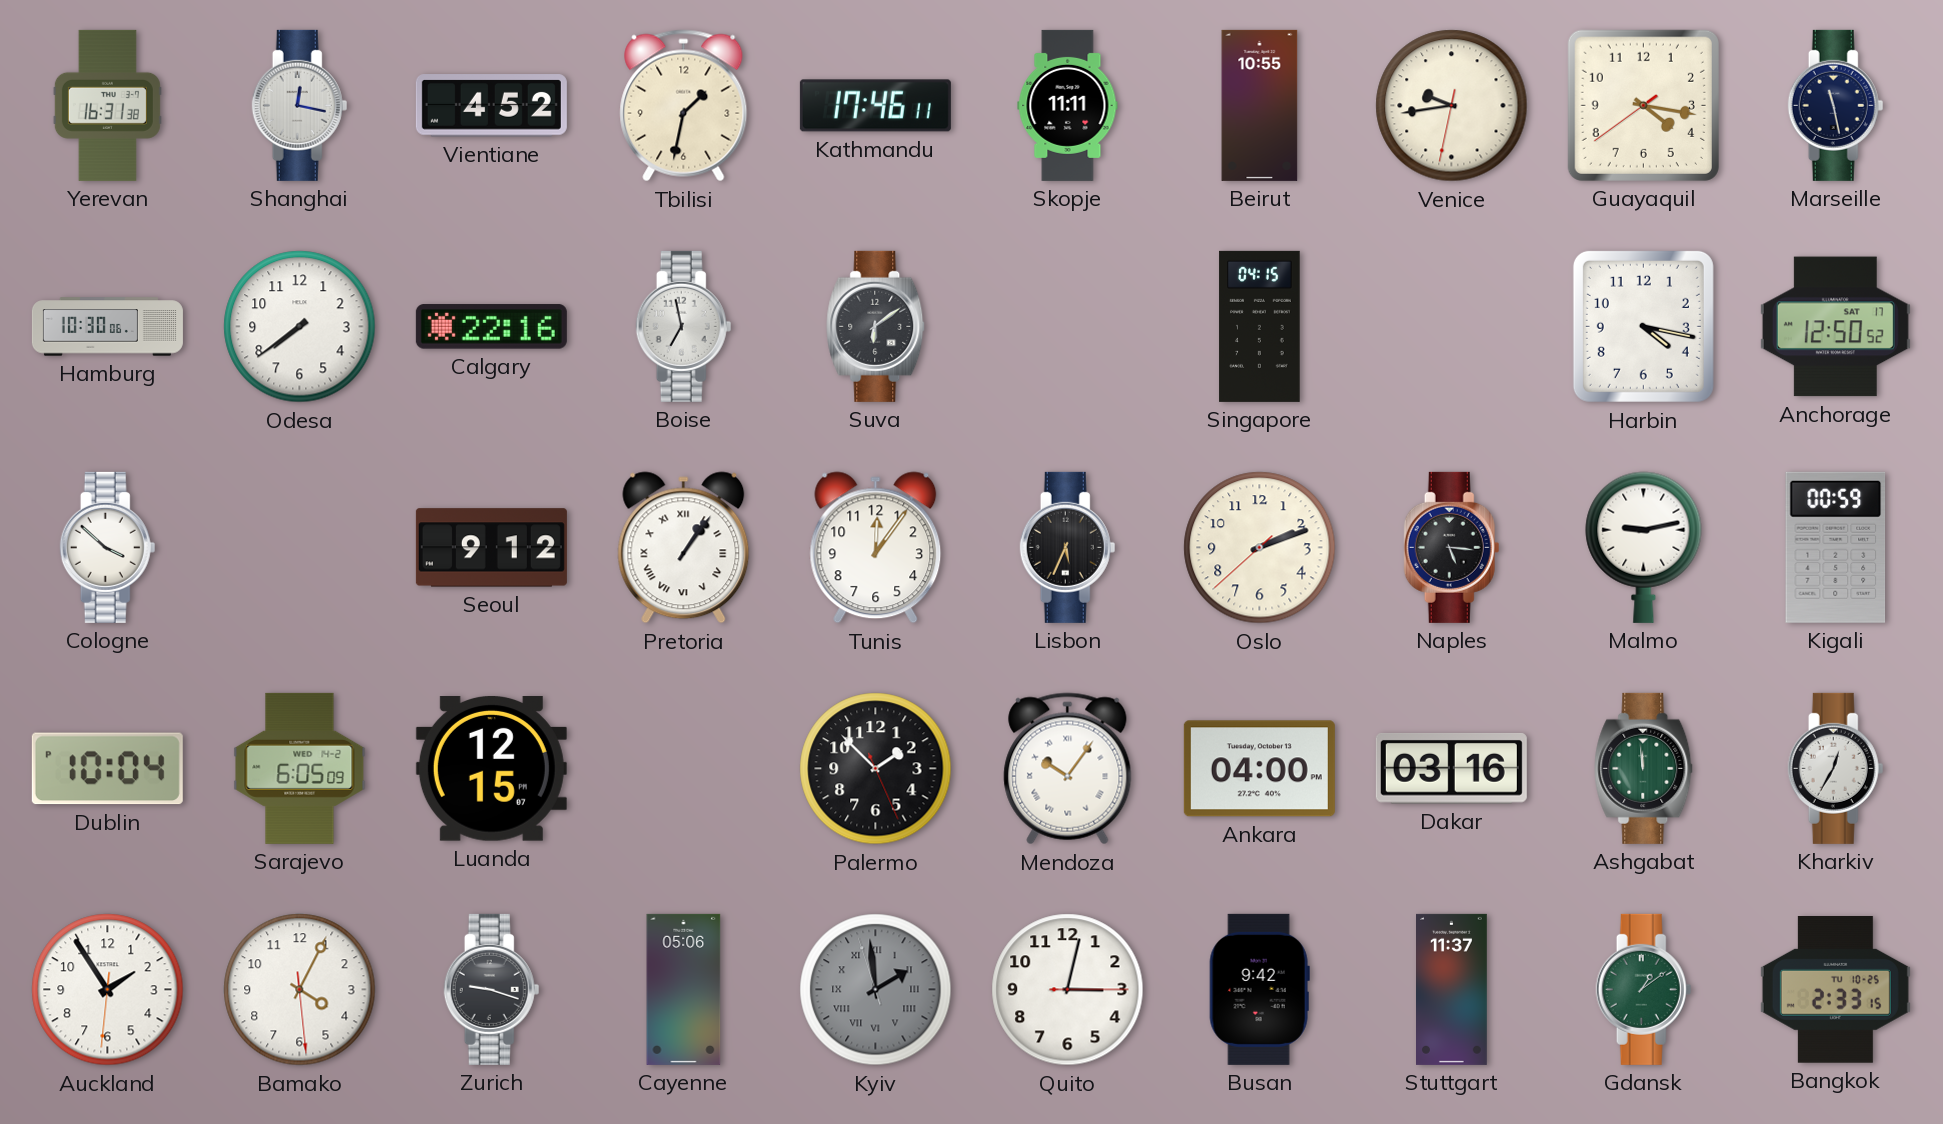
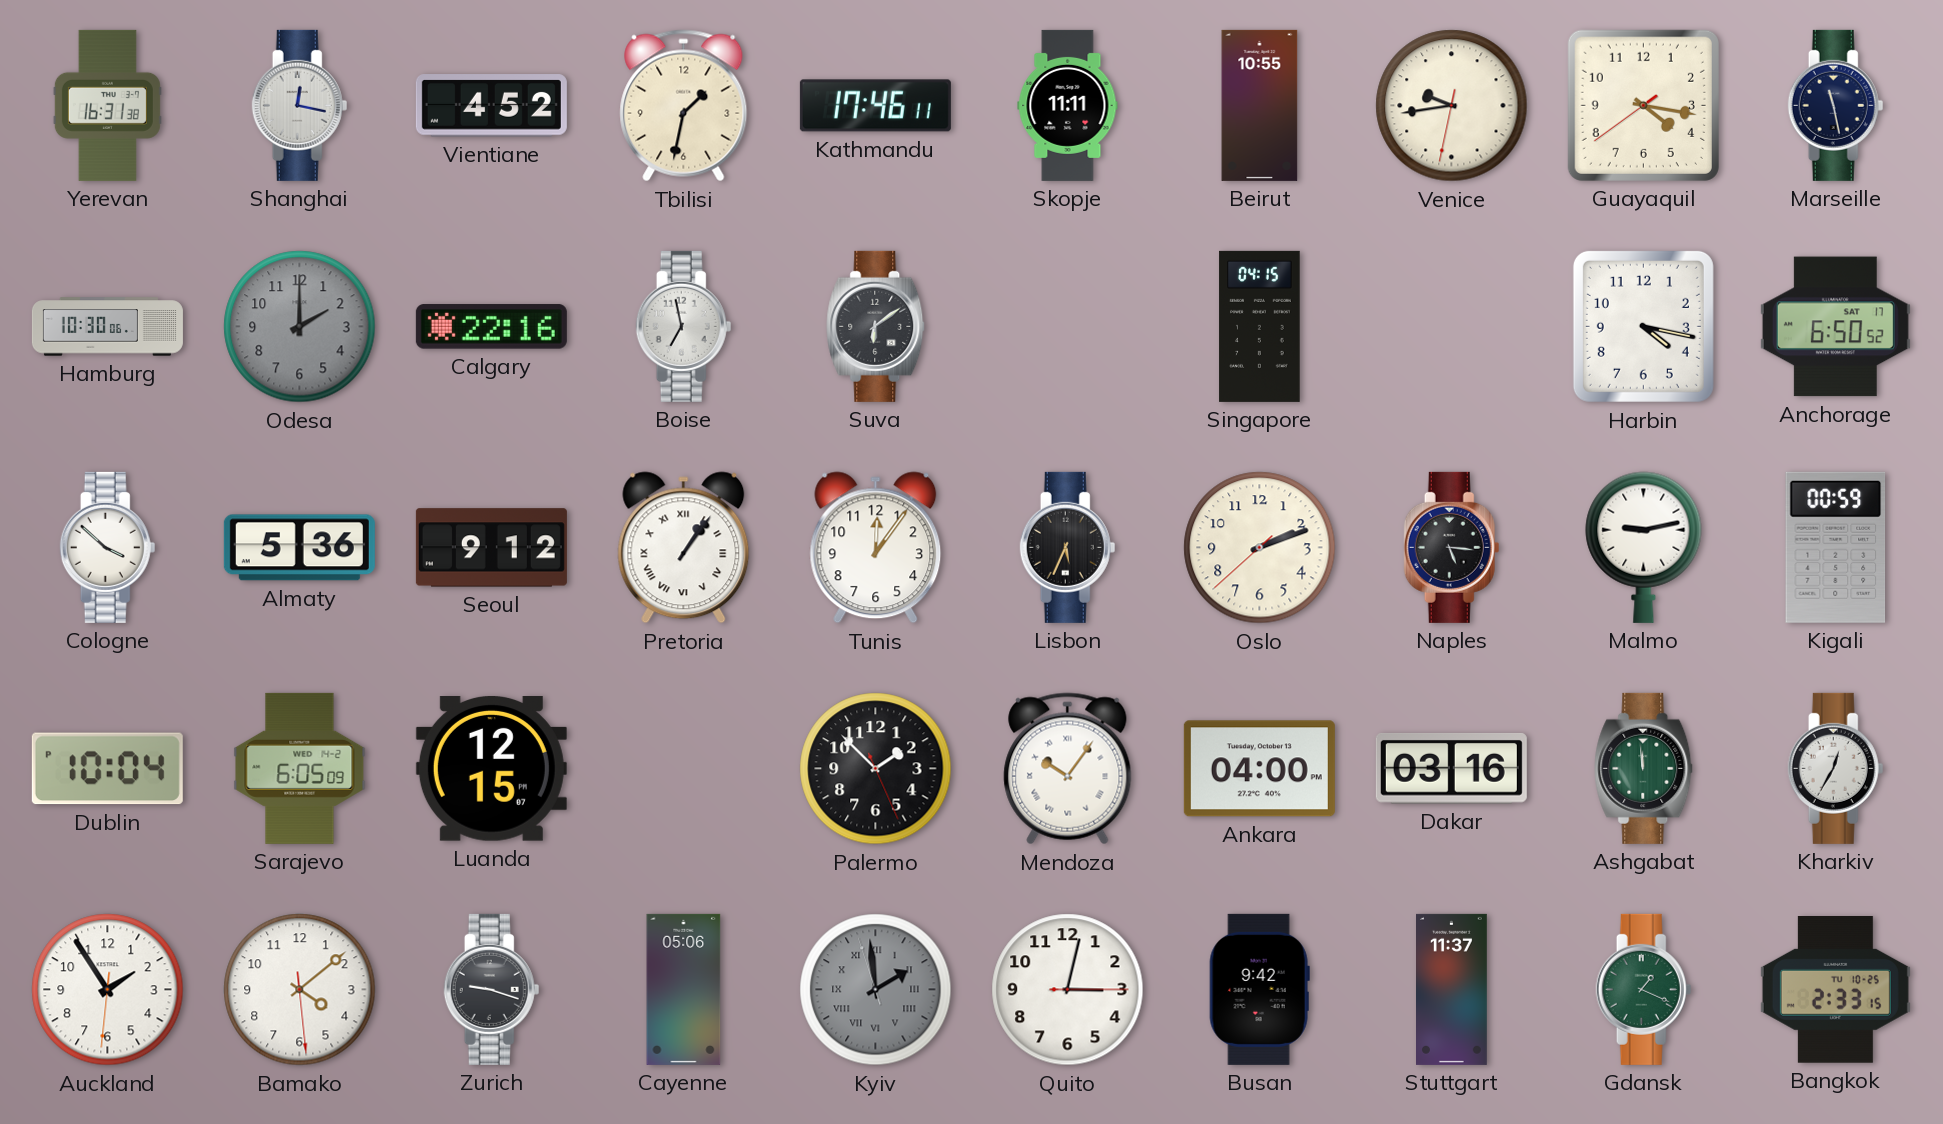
Odesa: 7:39 -> 2:00
Odesa dial: white -> grey
Anchorage: 12:50 -> 6:50
Almaty: none -> 5:36
Bamako: 4:04 -> 4:08
Gdansk: 1:09 -> 1:19
